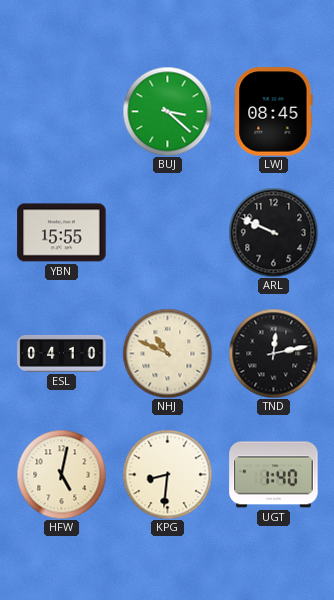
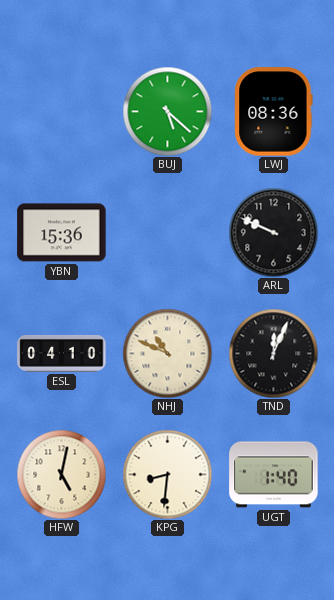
BUJ: 3:22 -> 5:22
LWJ: 08:45 -> 08:36
YBN: 15:55 -> 15:36
TND: 12:13 -> 12:04
